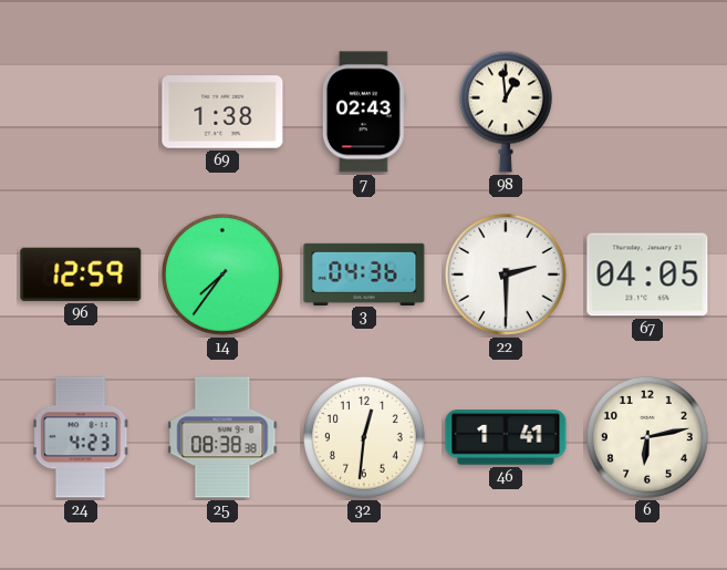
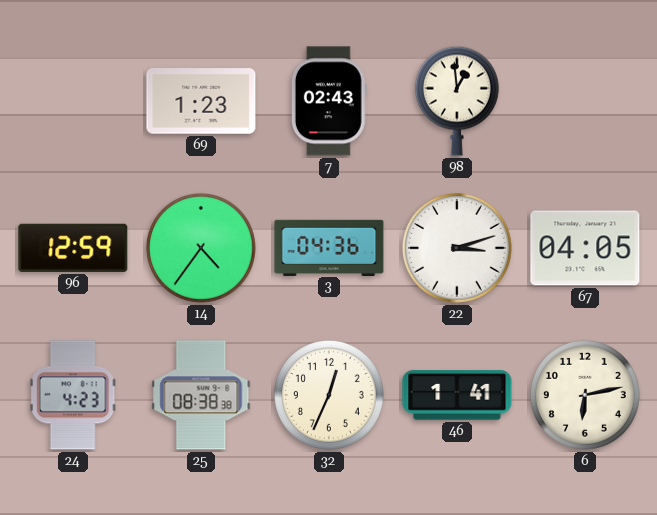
69: 1:38 -> 1:23
14: 7:36 -> 4:36
22: 2:30 -> 3:12
32: 12:31 -> 12:34
